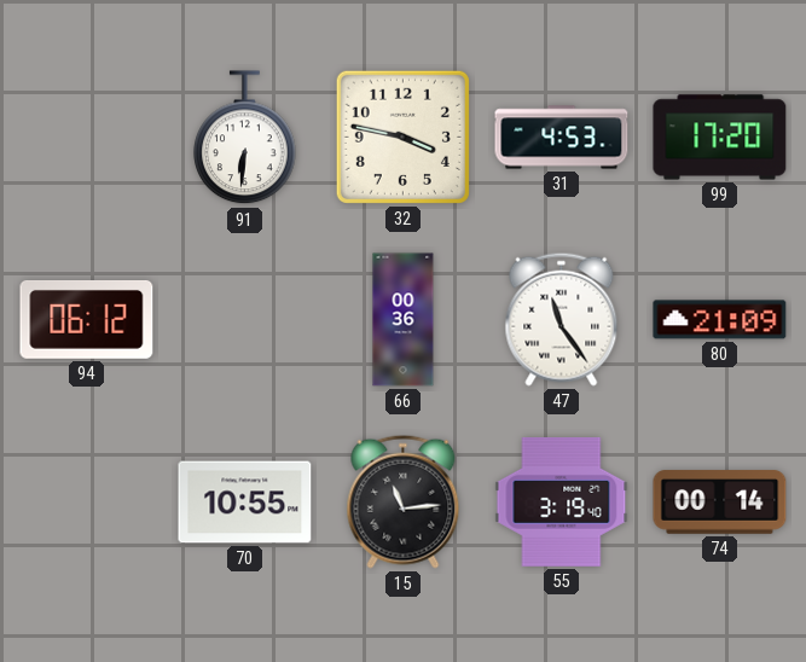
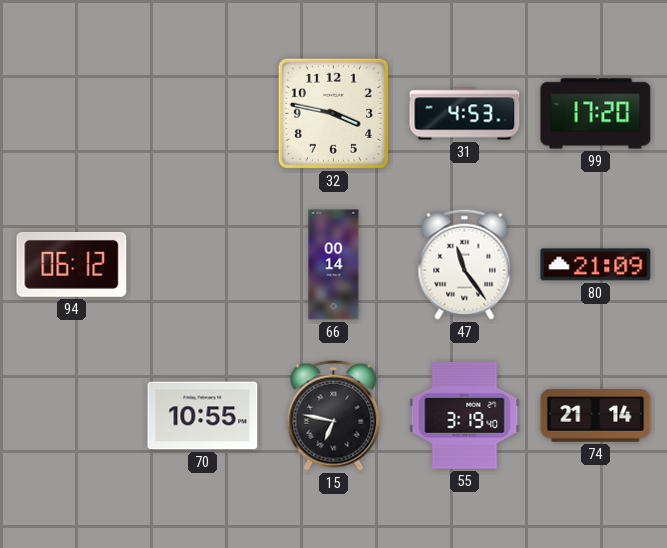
91: 6:31 -> none
66: 00:36 -> 00:14
15: 11:14 -> 6:47
74: 00:14 -> 21:14
